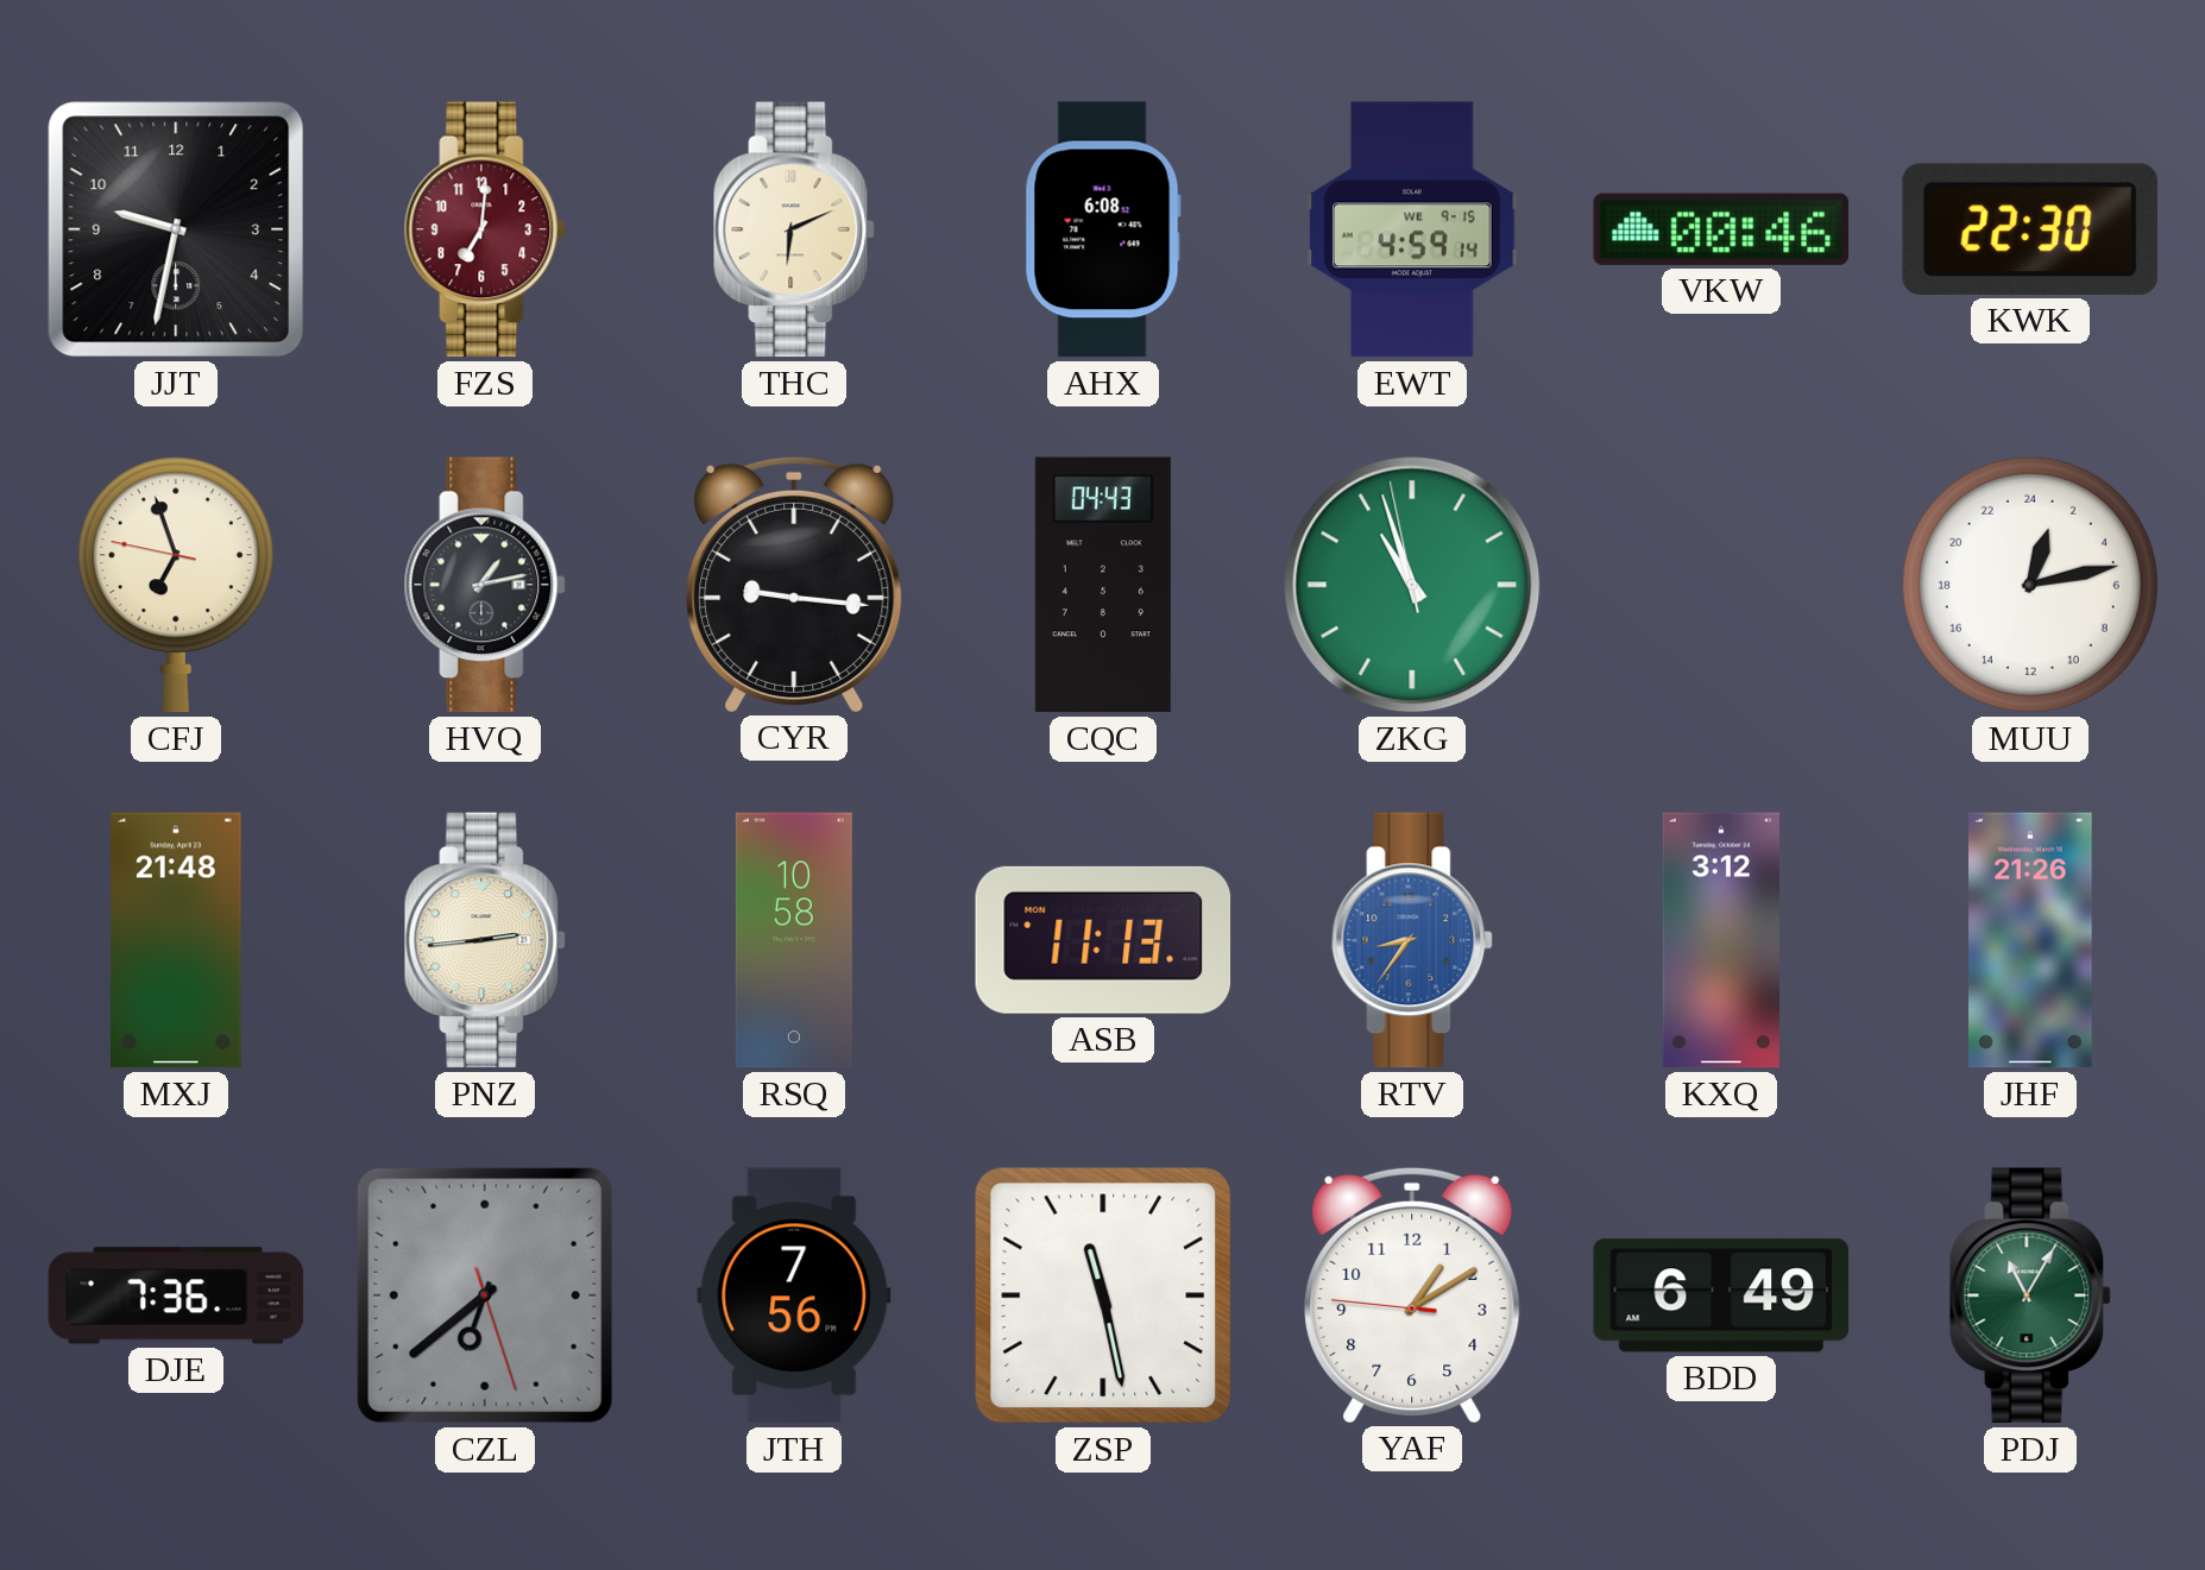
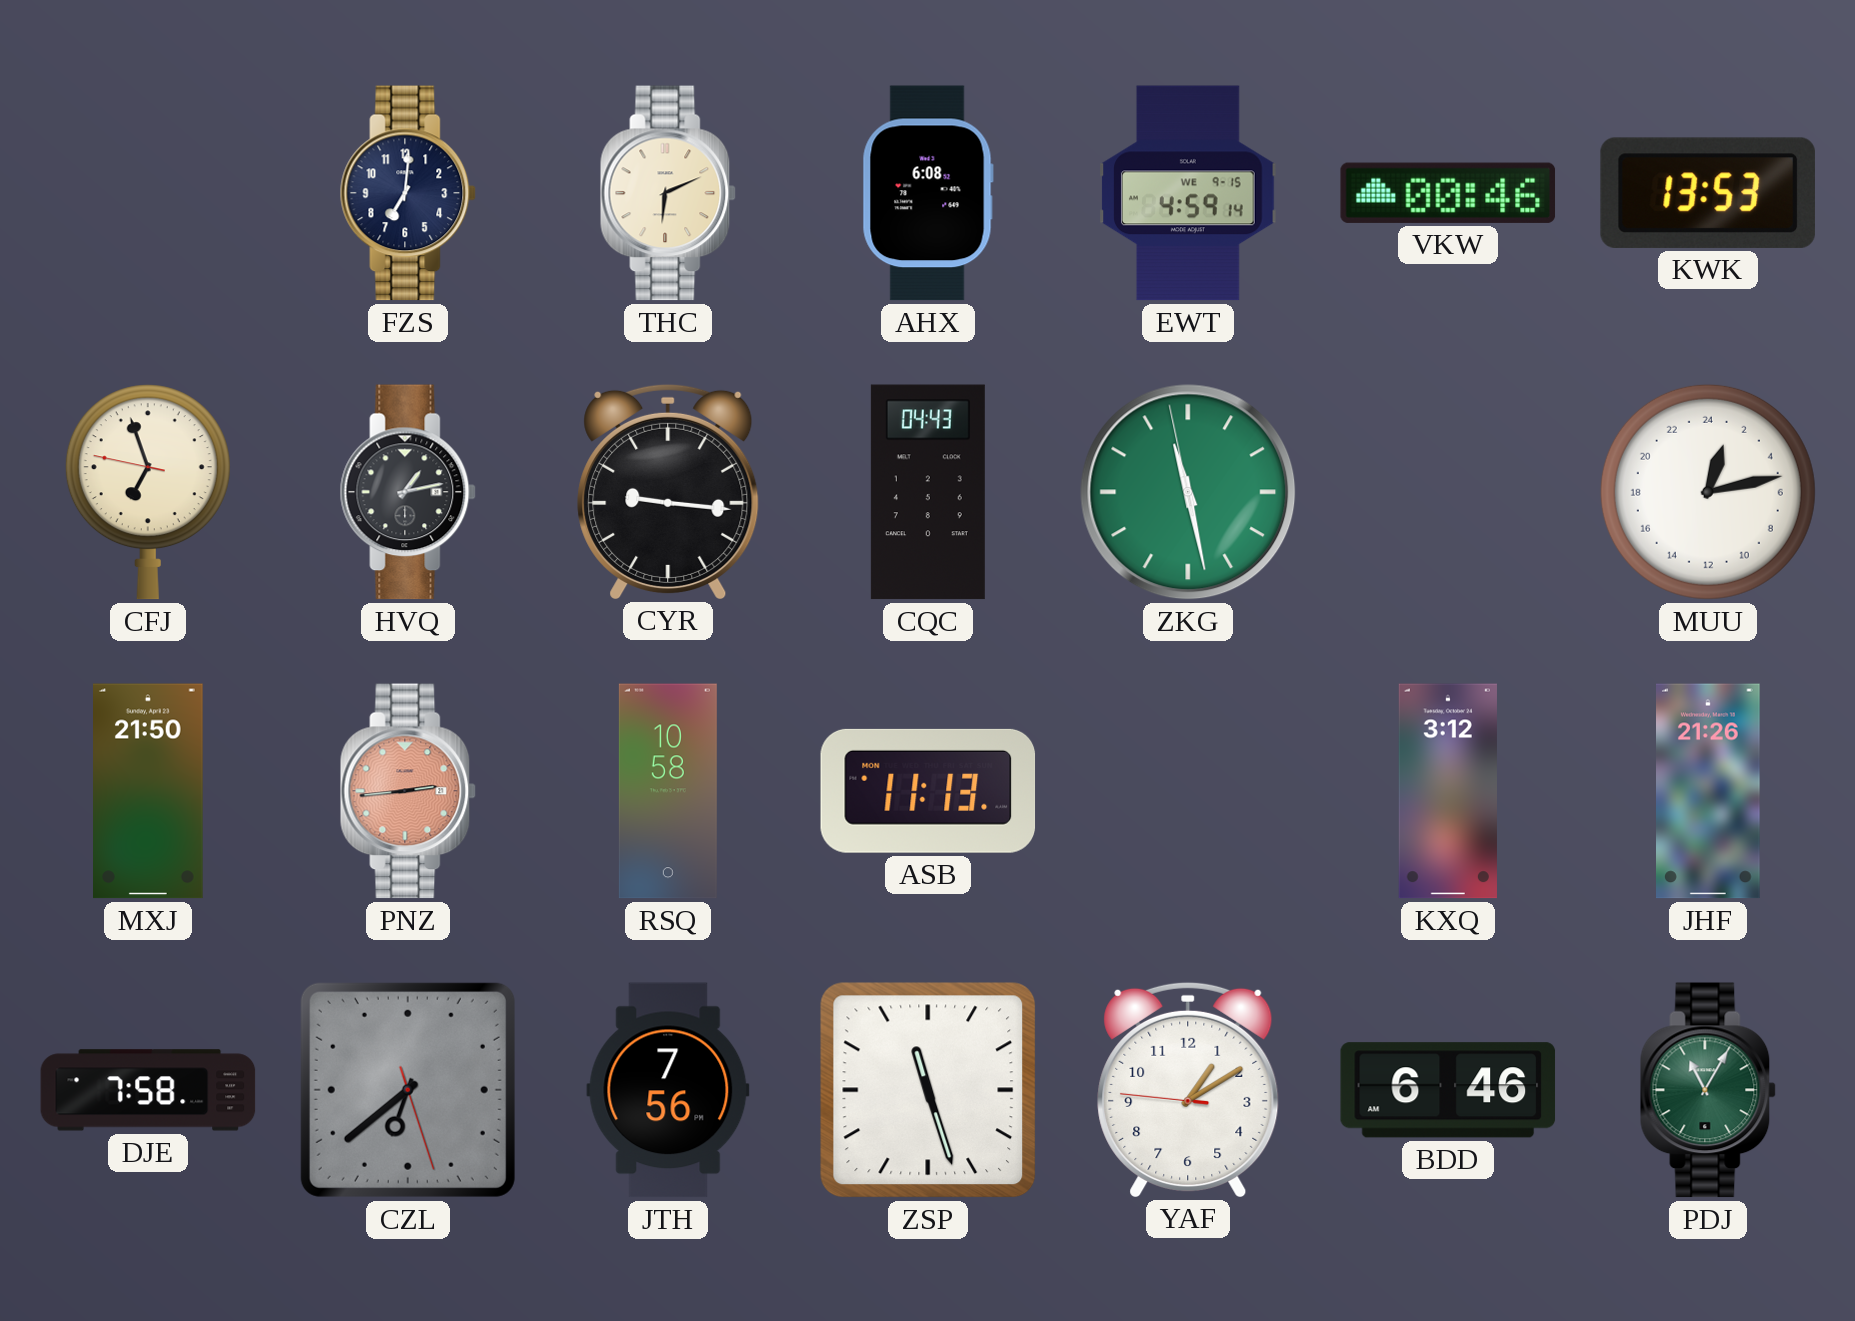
JJT: 9:32 -> none
FZS dial: burgundy -> navy
KWK: 22:30 -> 13:53
ZKG: 10:56 -> 11:27
MXJ: 21:48 -> 21:50
PNZ dial: cream -> salmon
RTV: 8:36 -> none
DJE: 7:36 -> 7:58
ZSP: 11:28 -> 11:27
BDD: 6:49 -> 6:46
